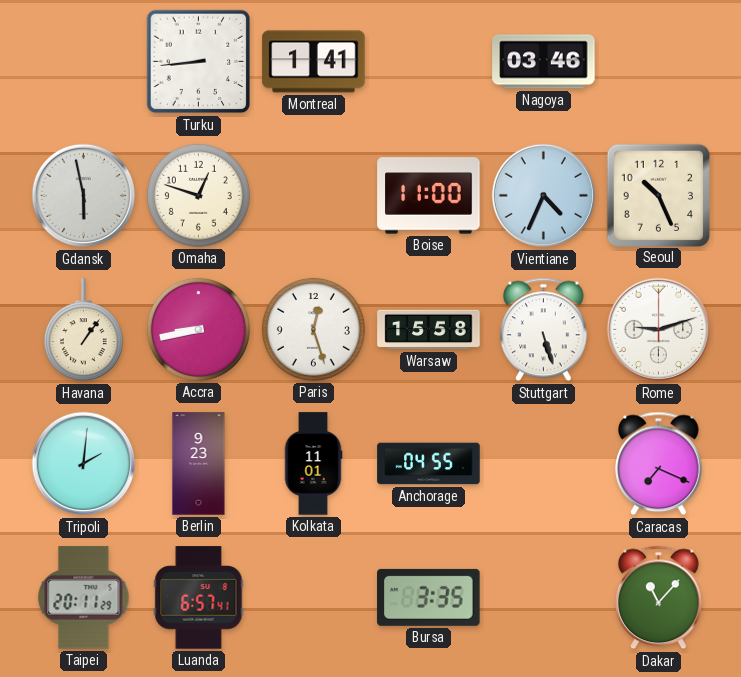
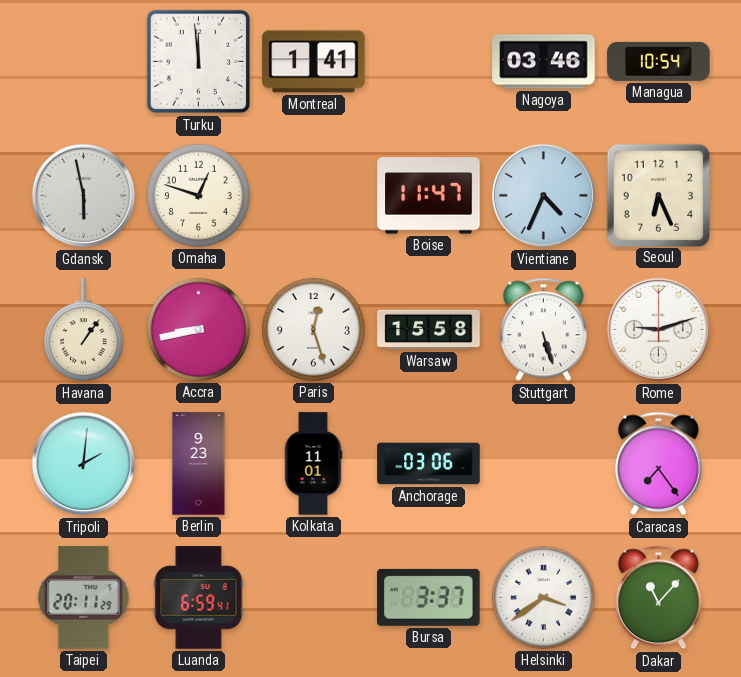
Turku: 8:44 -> 11:59
Managua: none -> 10:54
Boise: 11:00 -> 11:47
Seoul: 10:26 -> 6:26
Anchorage: 04:55 -> 03:06
Caracas: 7:19 -> 7:24
Luanda: 6:57 -> 6:59
Bursa: 3:35 -> 3:37
Helsinki: none -> 3:39
